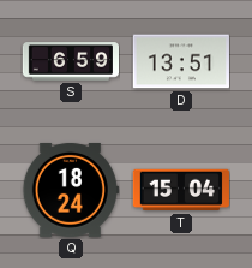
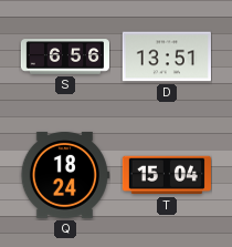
S: 6:59 -> 6:56
